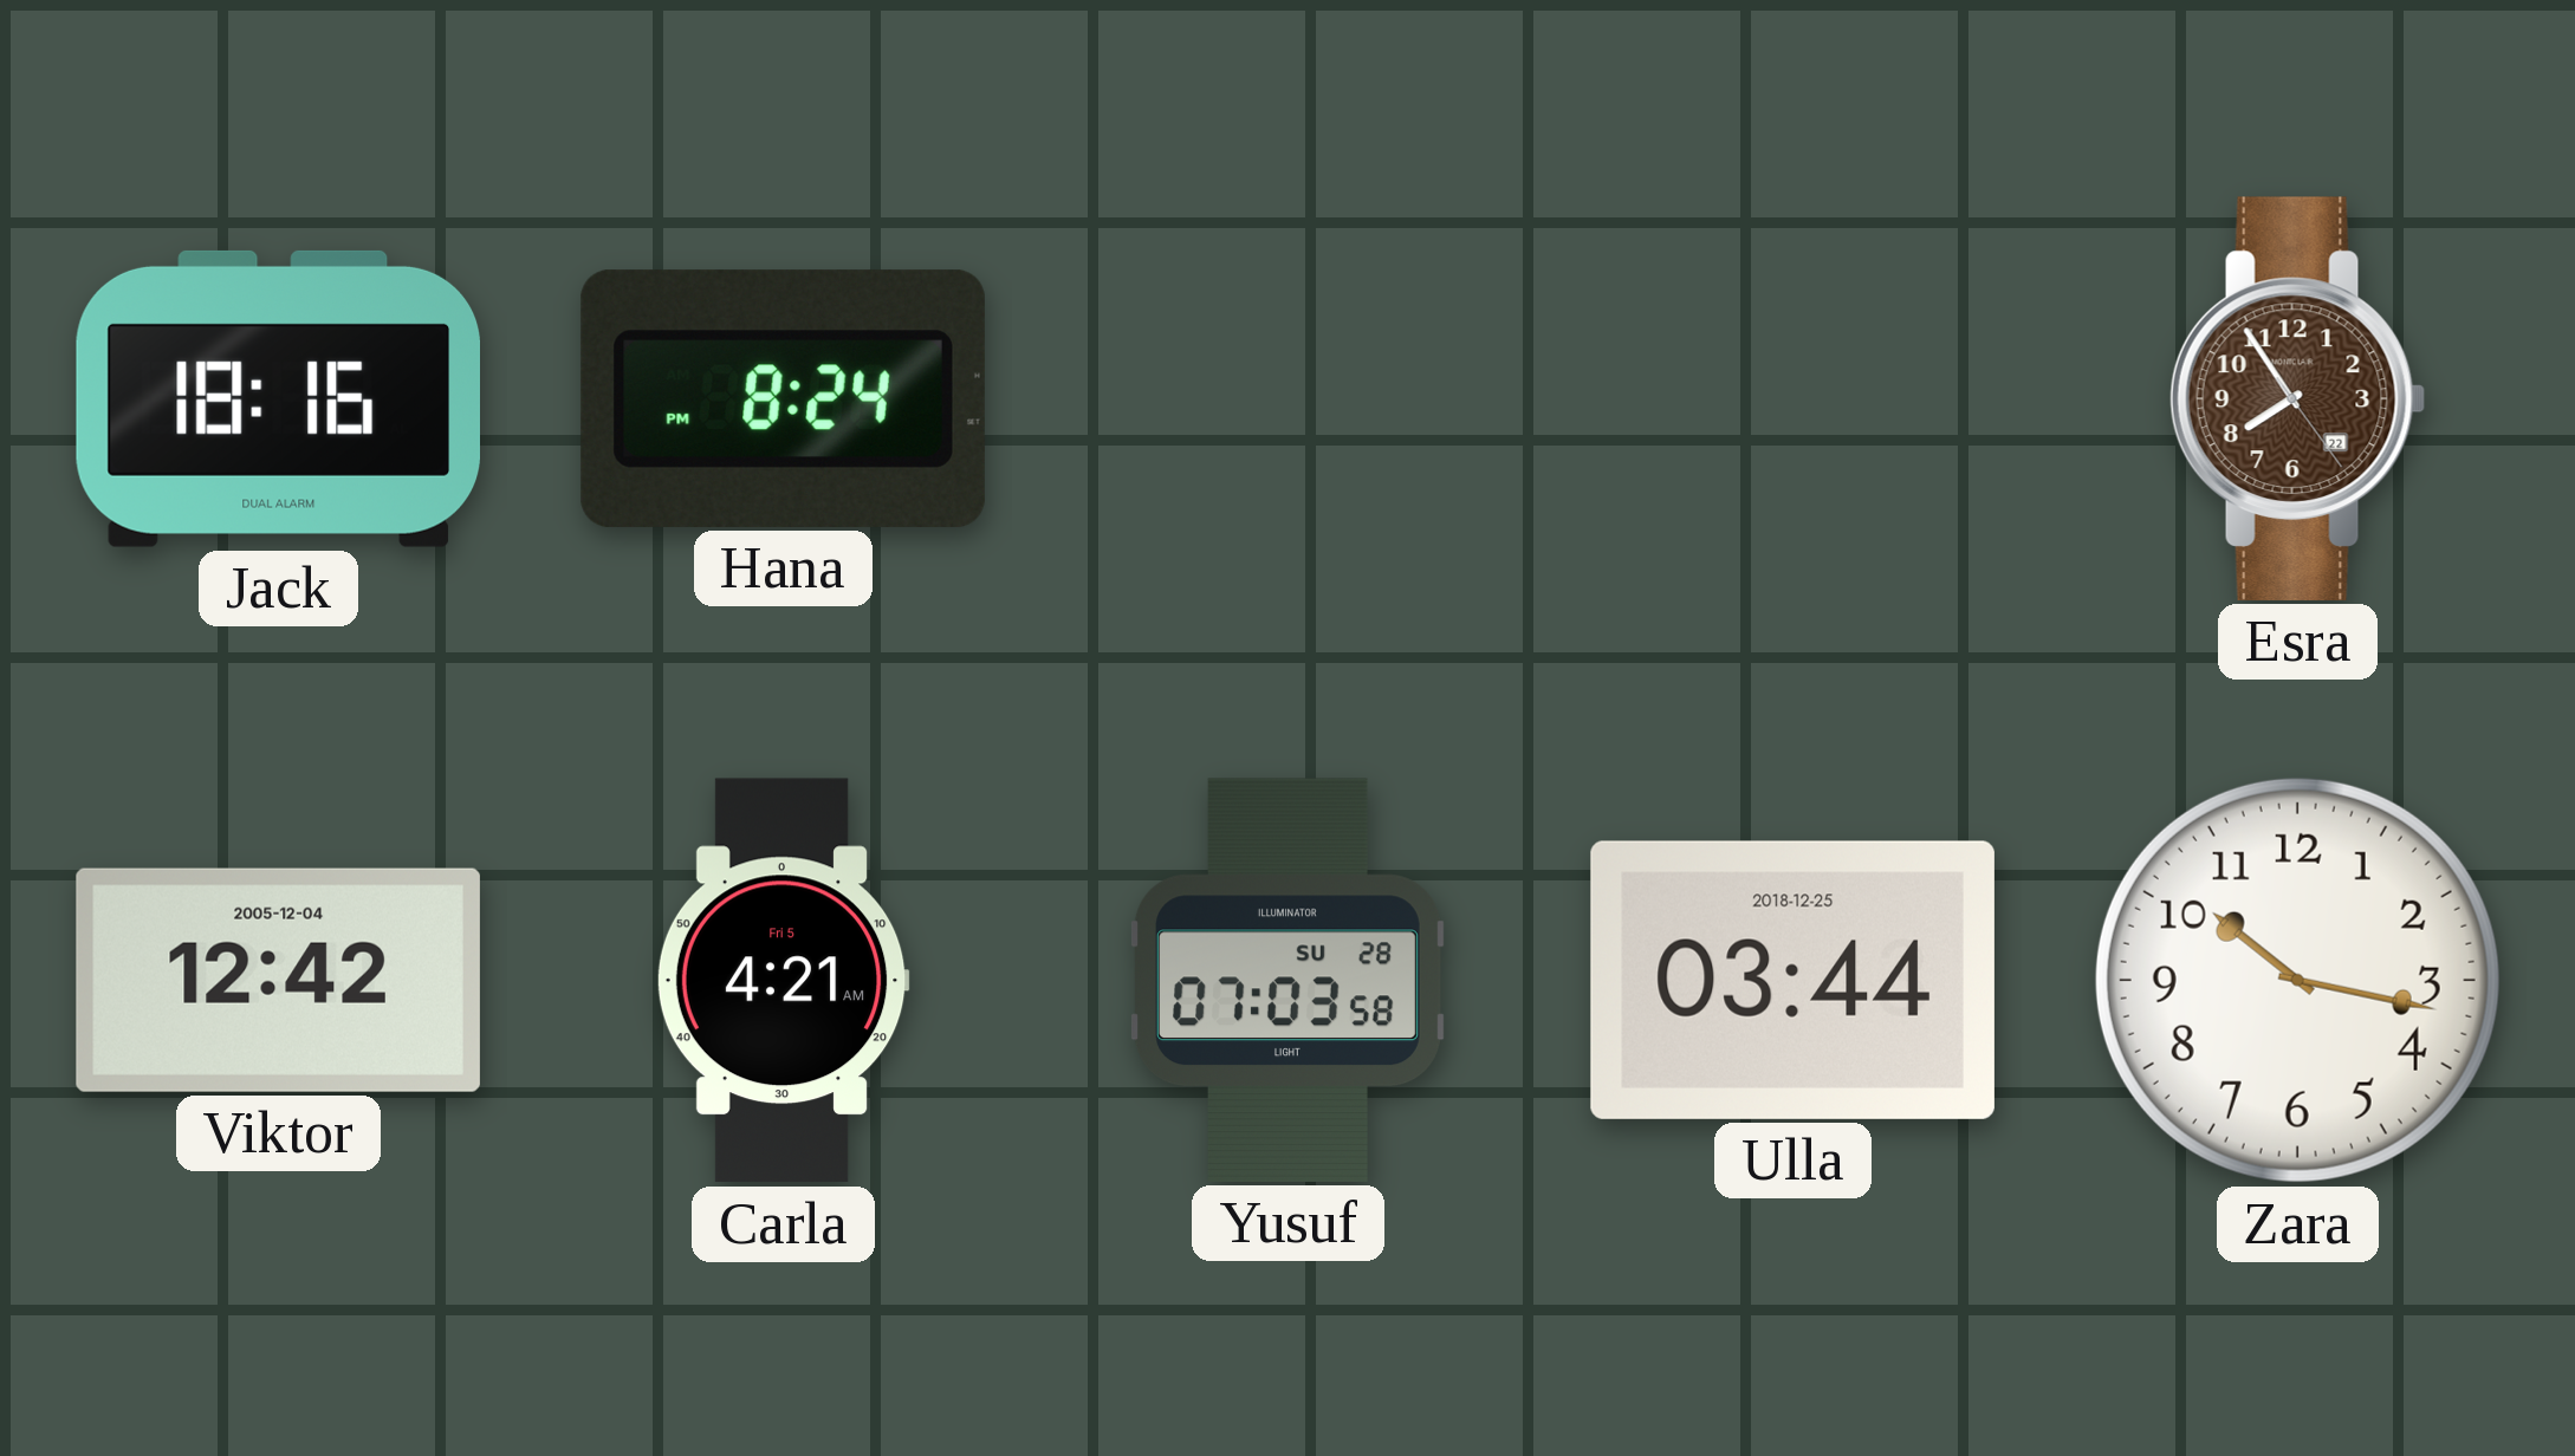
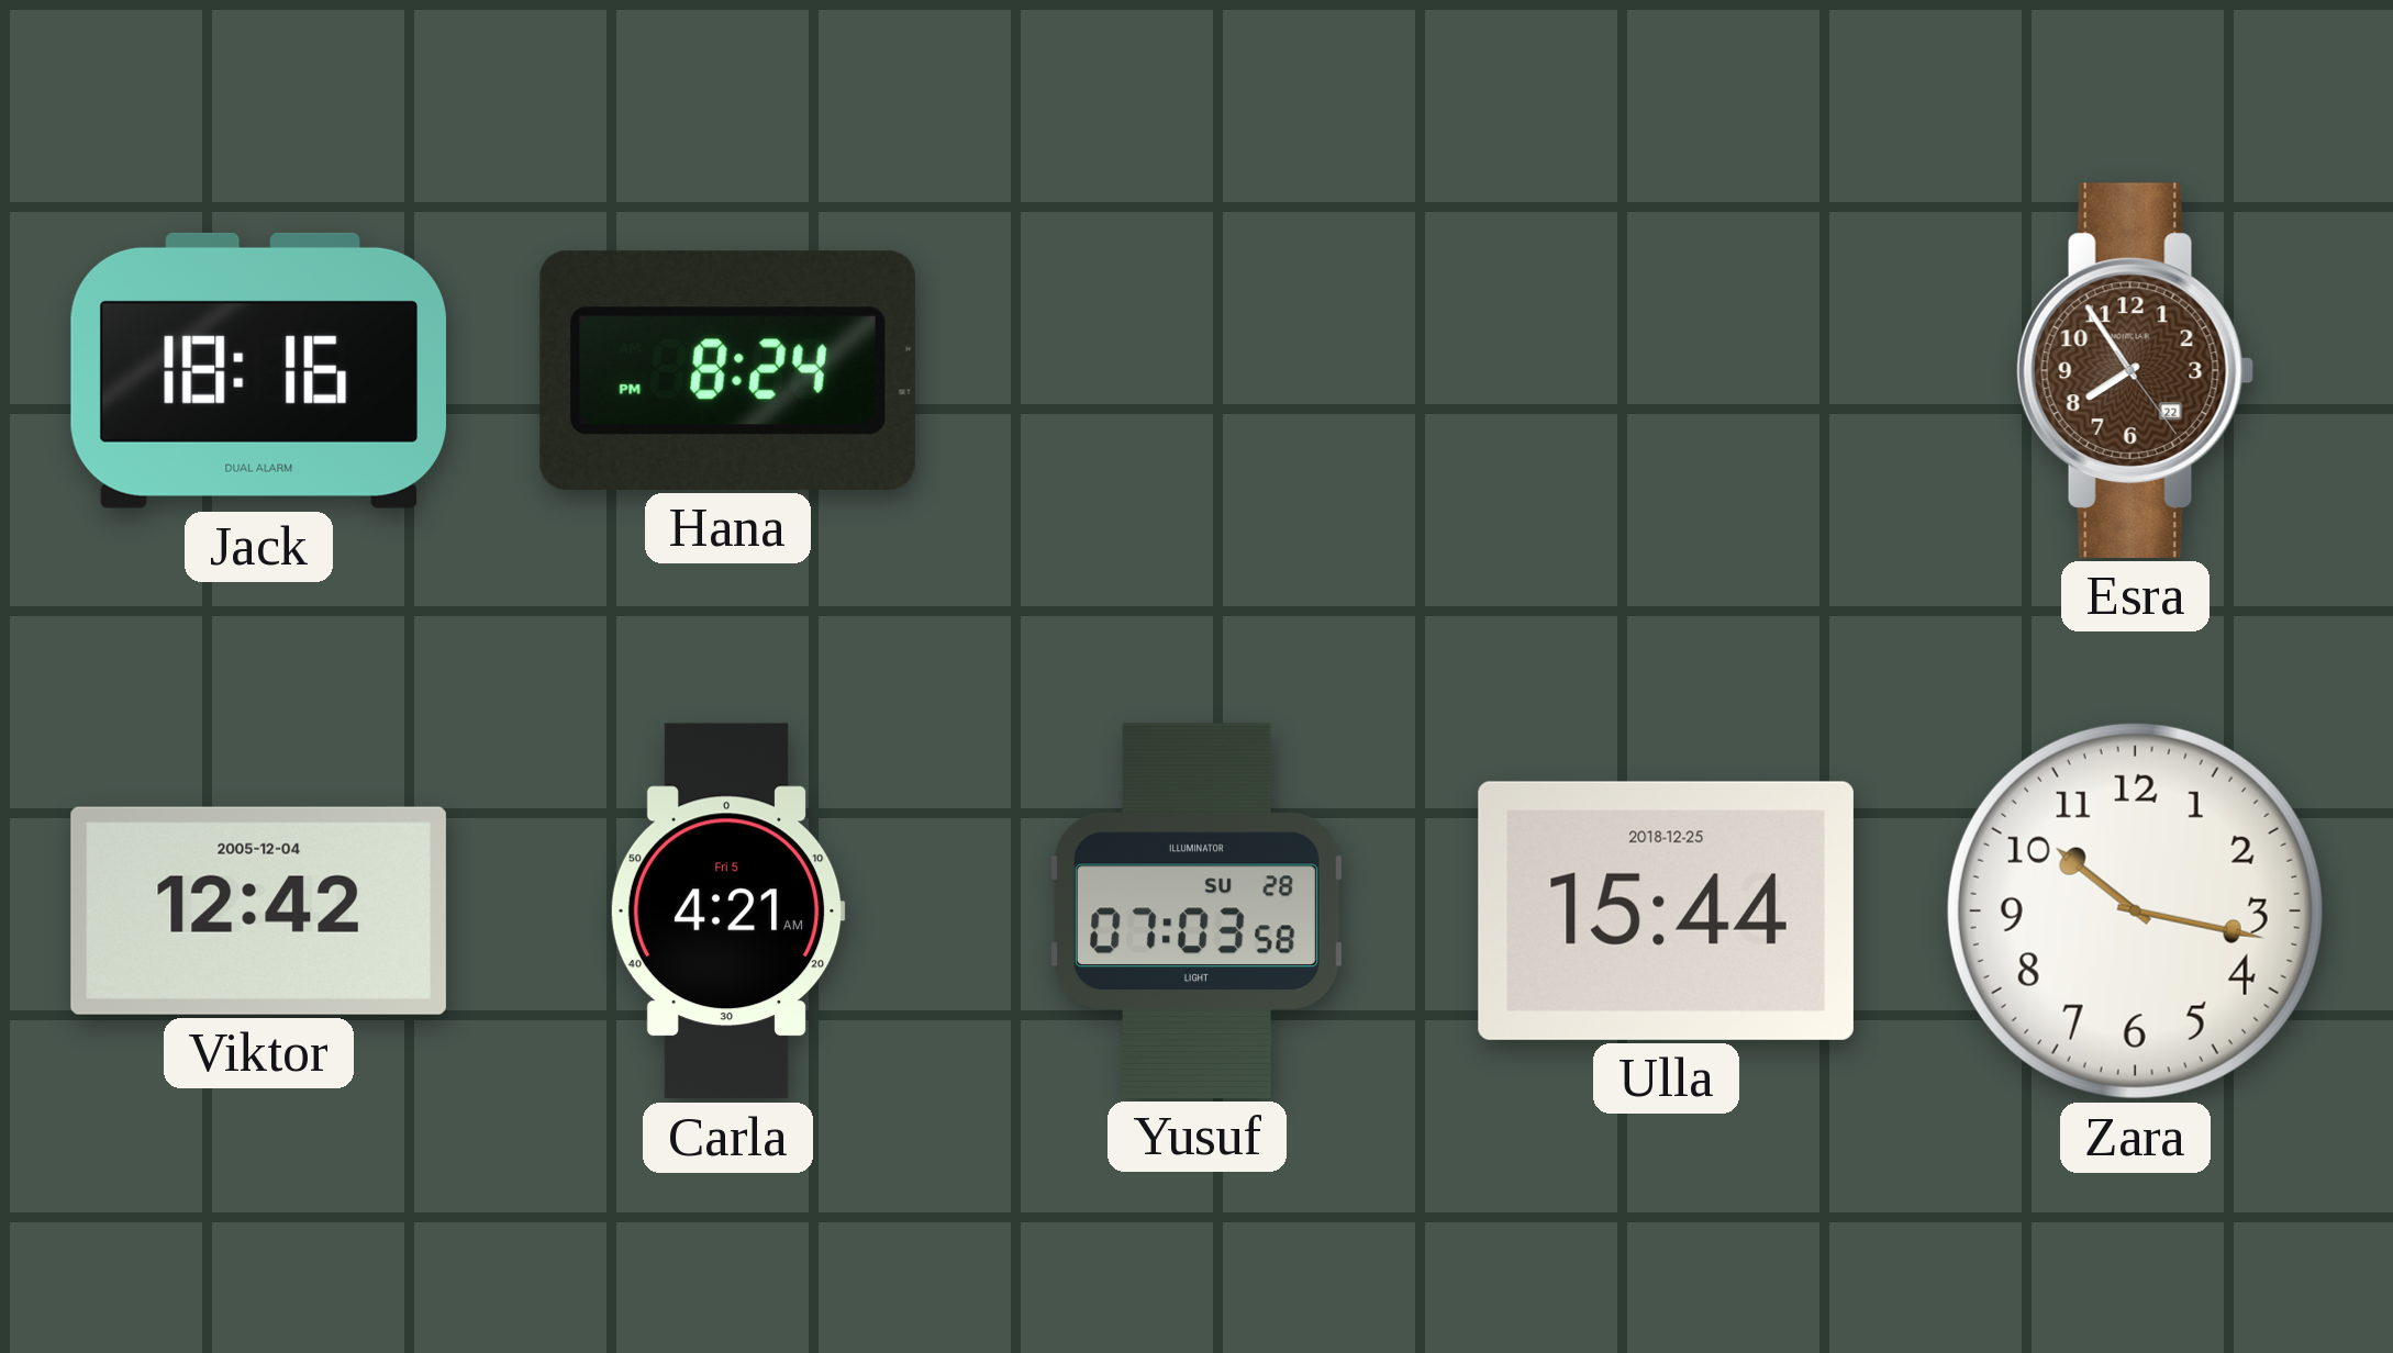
Ulla: 03:44 -> 15:44
